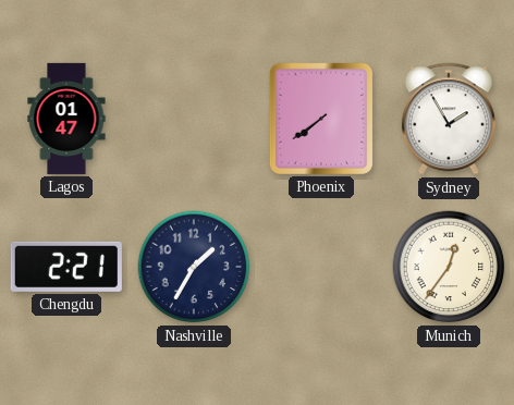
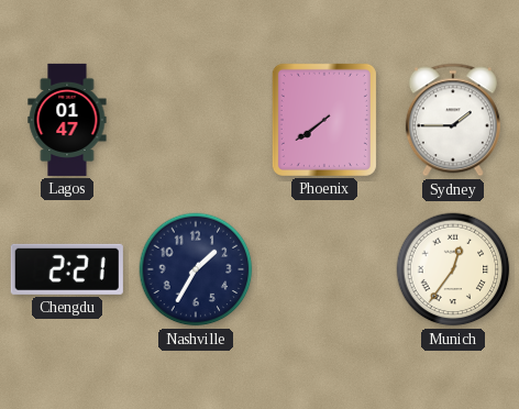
Sydney: 1:55 -> 1:45
